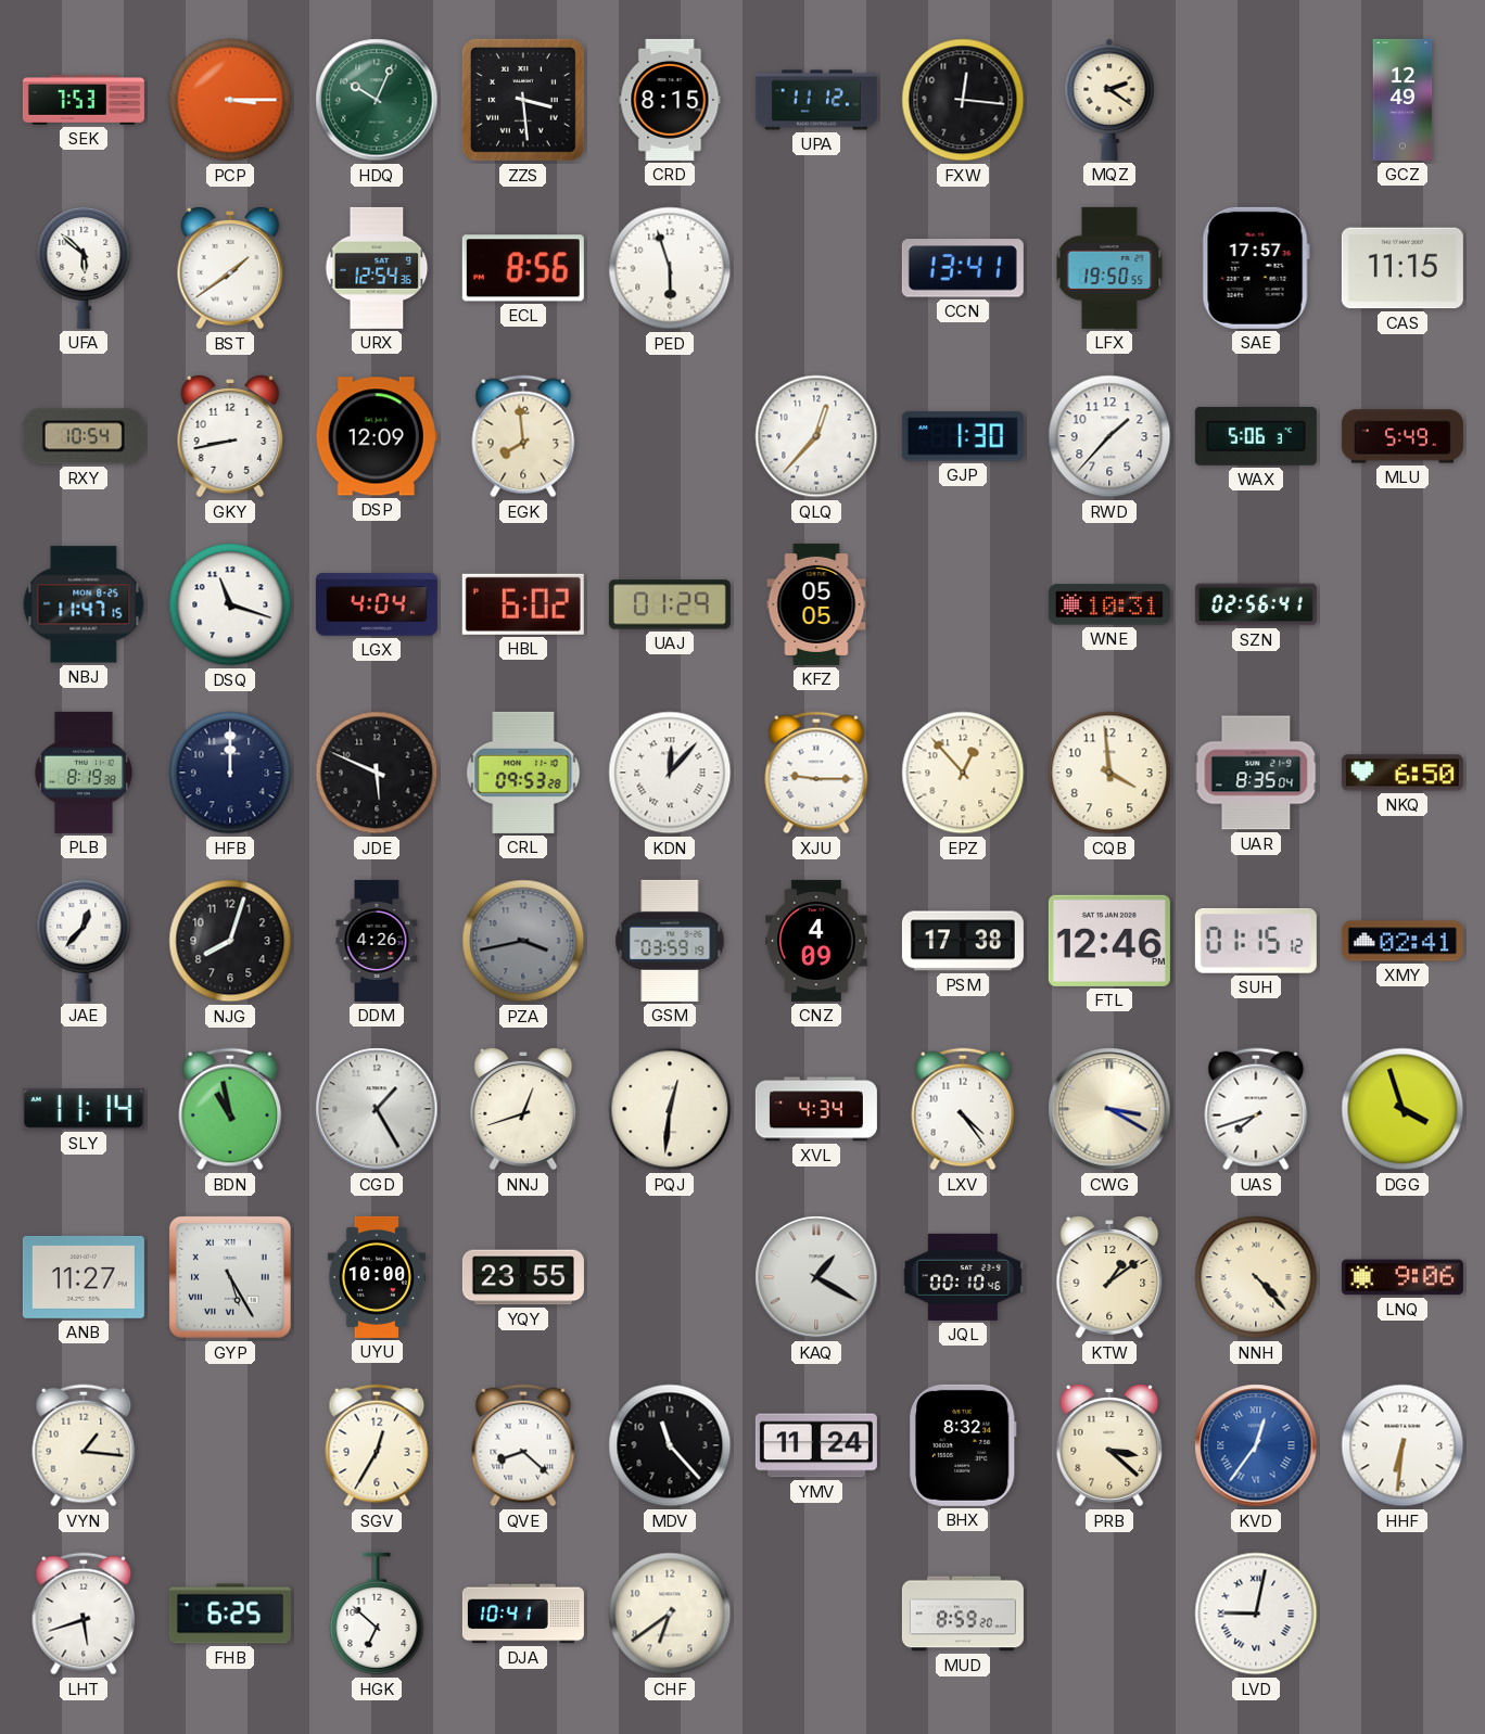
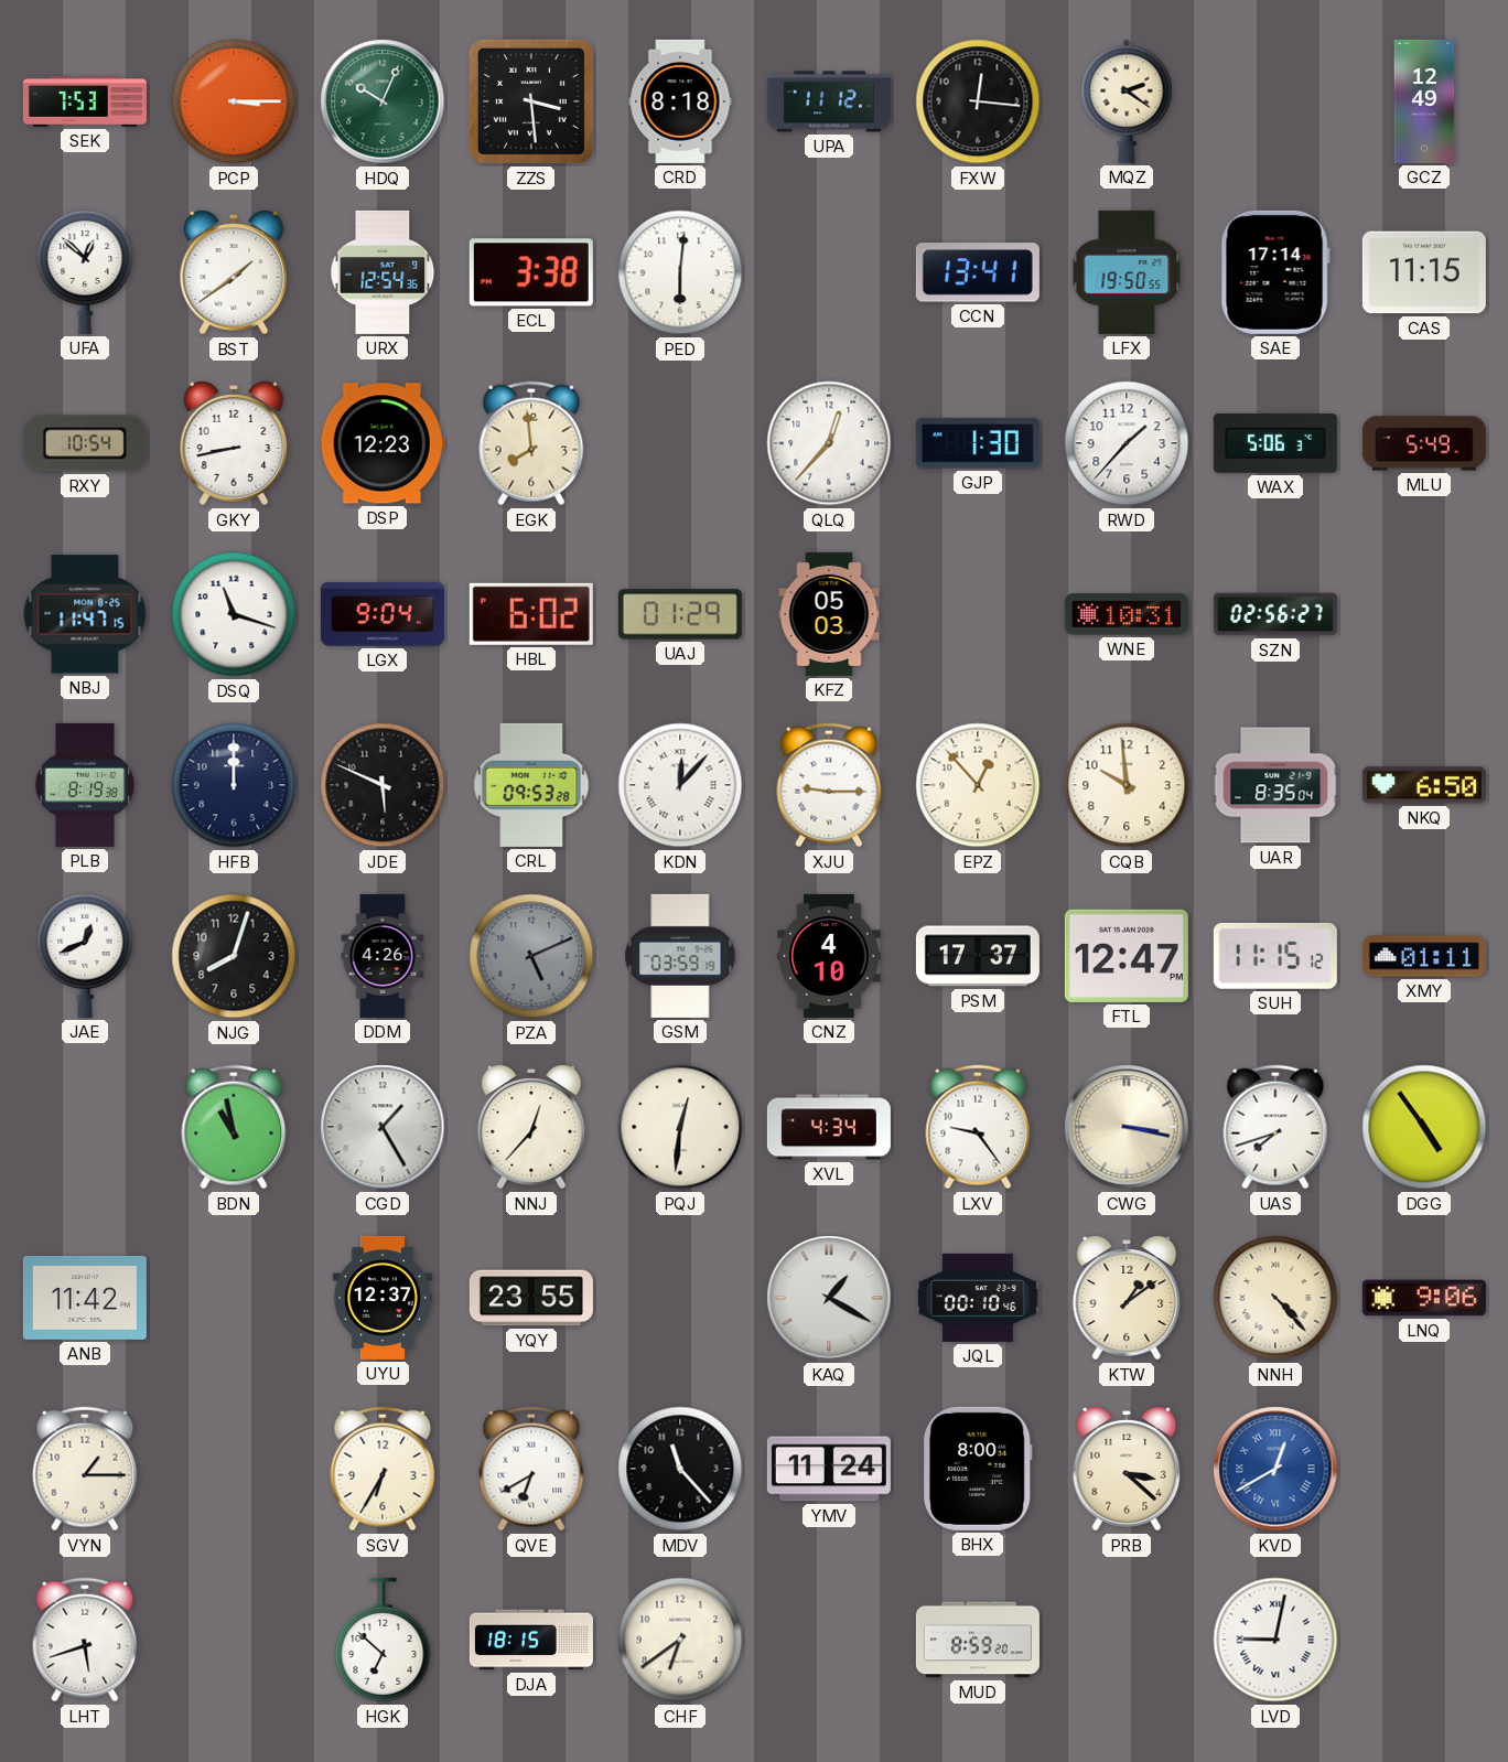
CRD: 8:15 -> 8:18
UFA: 5:52 -> 12:52
ECL: 8:56 -> 3:38
PED: 5:57 -> 6:01
SAE: 17:57 -> 17:14
DSP: 12:09 -> 12:23
LGX: 4:04 -> 9:04
KFZ: 05:05 -> 05:03
SZN: 02:56:41 -> 02:56:27
CQB: 3:59 -> 9:59
JAE: 12:37 -> 12:41
PZA: 3:43 -> 5:11
CNZ: 4:09 -> 4:10
PSM: 17:38 -> 17:37
FTL: 12:46 -> 12:47
SUH: 01:15 -> 11:15
XMY: 02:41 -> 01:11
SLY: 11:14 -> none
NNJ: 12:42 -> 12:37
LXV: 4:24 -> 9:24
CWG: 3:20 -> 3:17
DGG: 3:57 -> 4:54
ANB: 11:27 -> 11:42
GYP: 5:25 -> none
UYU: 10:00 -> 12:37
VYN: 1:16 -> 1:15
SGV: 12:35 -> 6:35
QVE: 8:22 -> 6:40
BHX: 8:32 -> 8:00
KVD: 12:36 -> 12:40
HHF: 6:31 -> none
FHB: 6:25 -> none
DJA: 10:41 -> 18:15
